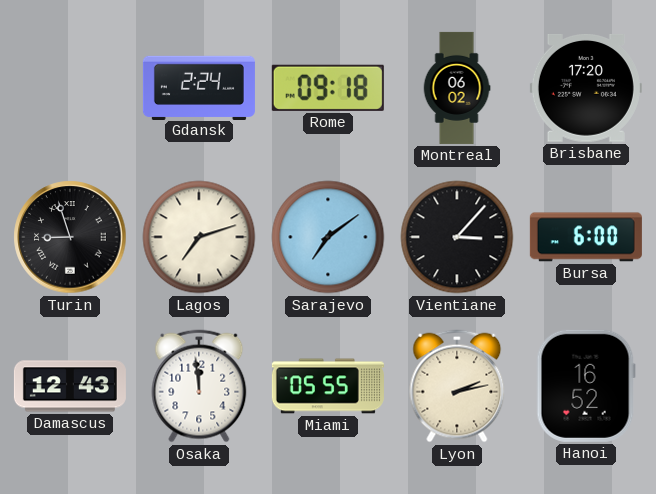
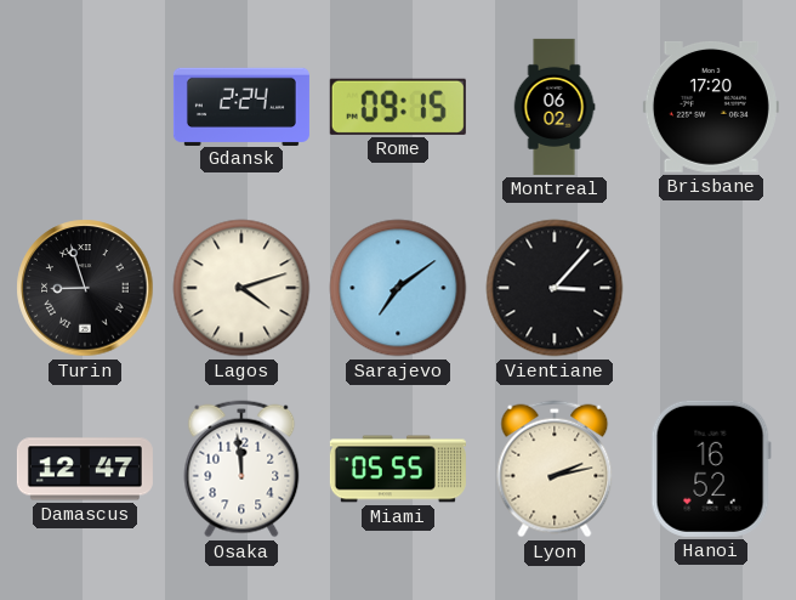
Rome: 09:18 -> 09:15
Lagos: 7:12 -> 4:12
Bursa: 6:00 -> none
Damascus: 12:43 -> 12:47
